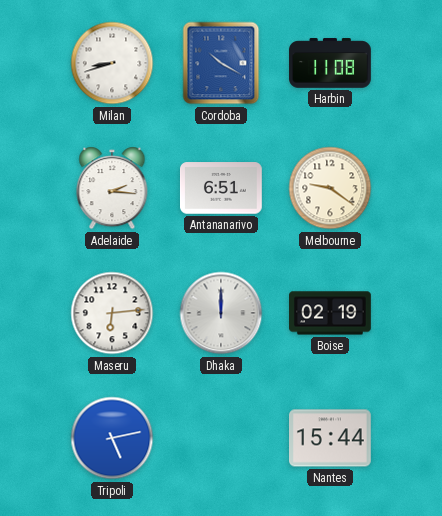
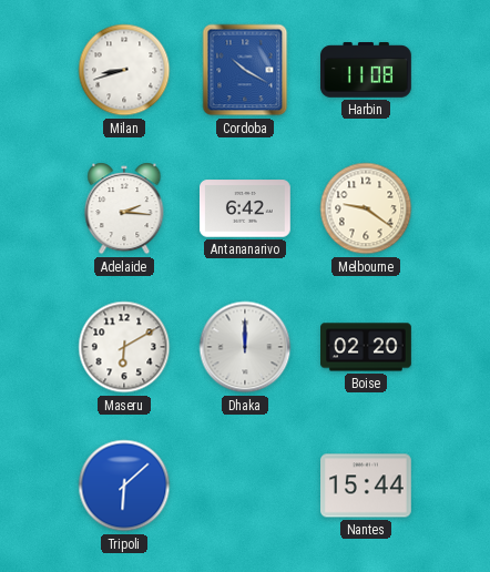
Antananarivo: 6:51 -> 6:42
Maseru: 6:14 -> 6:10
Boise: 02:19 -> 02:20
Tripoli: 5:13 -> 6:08
